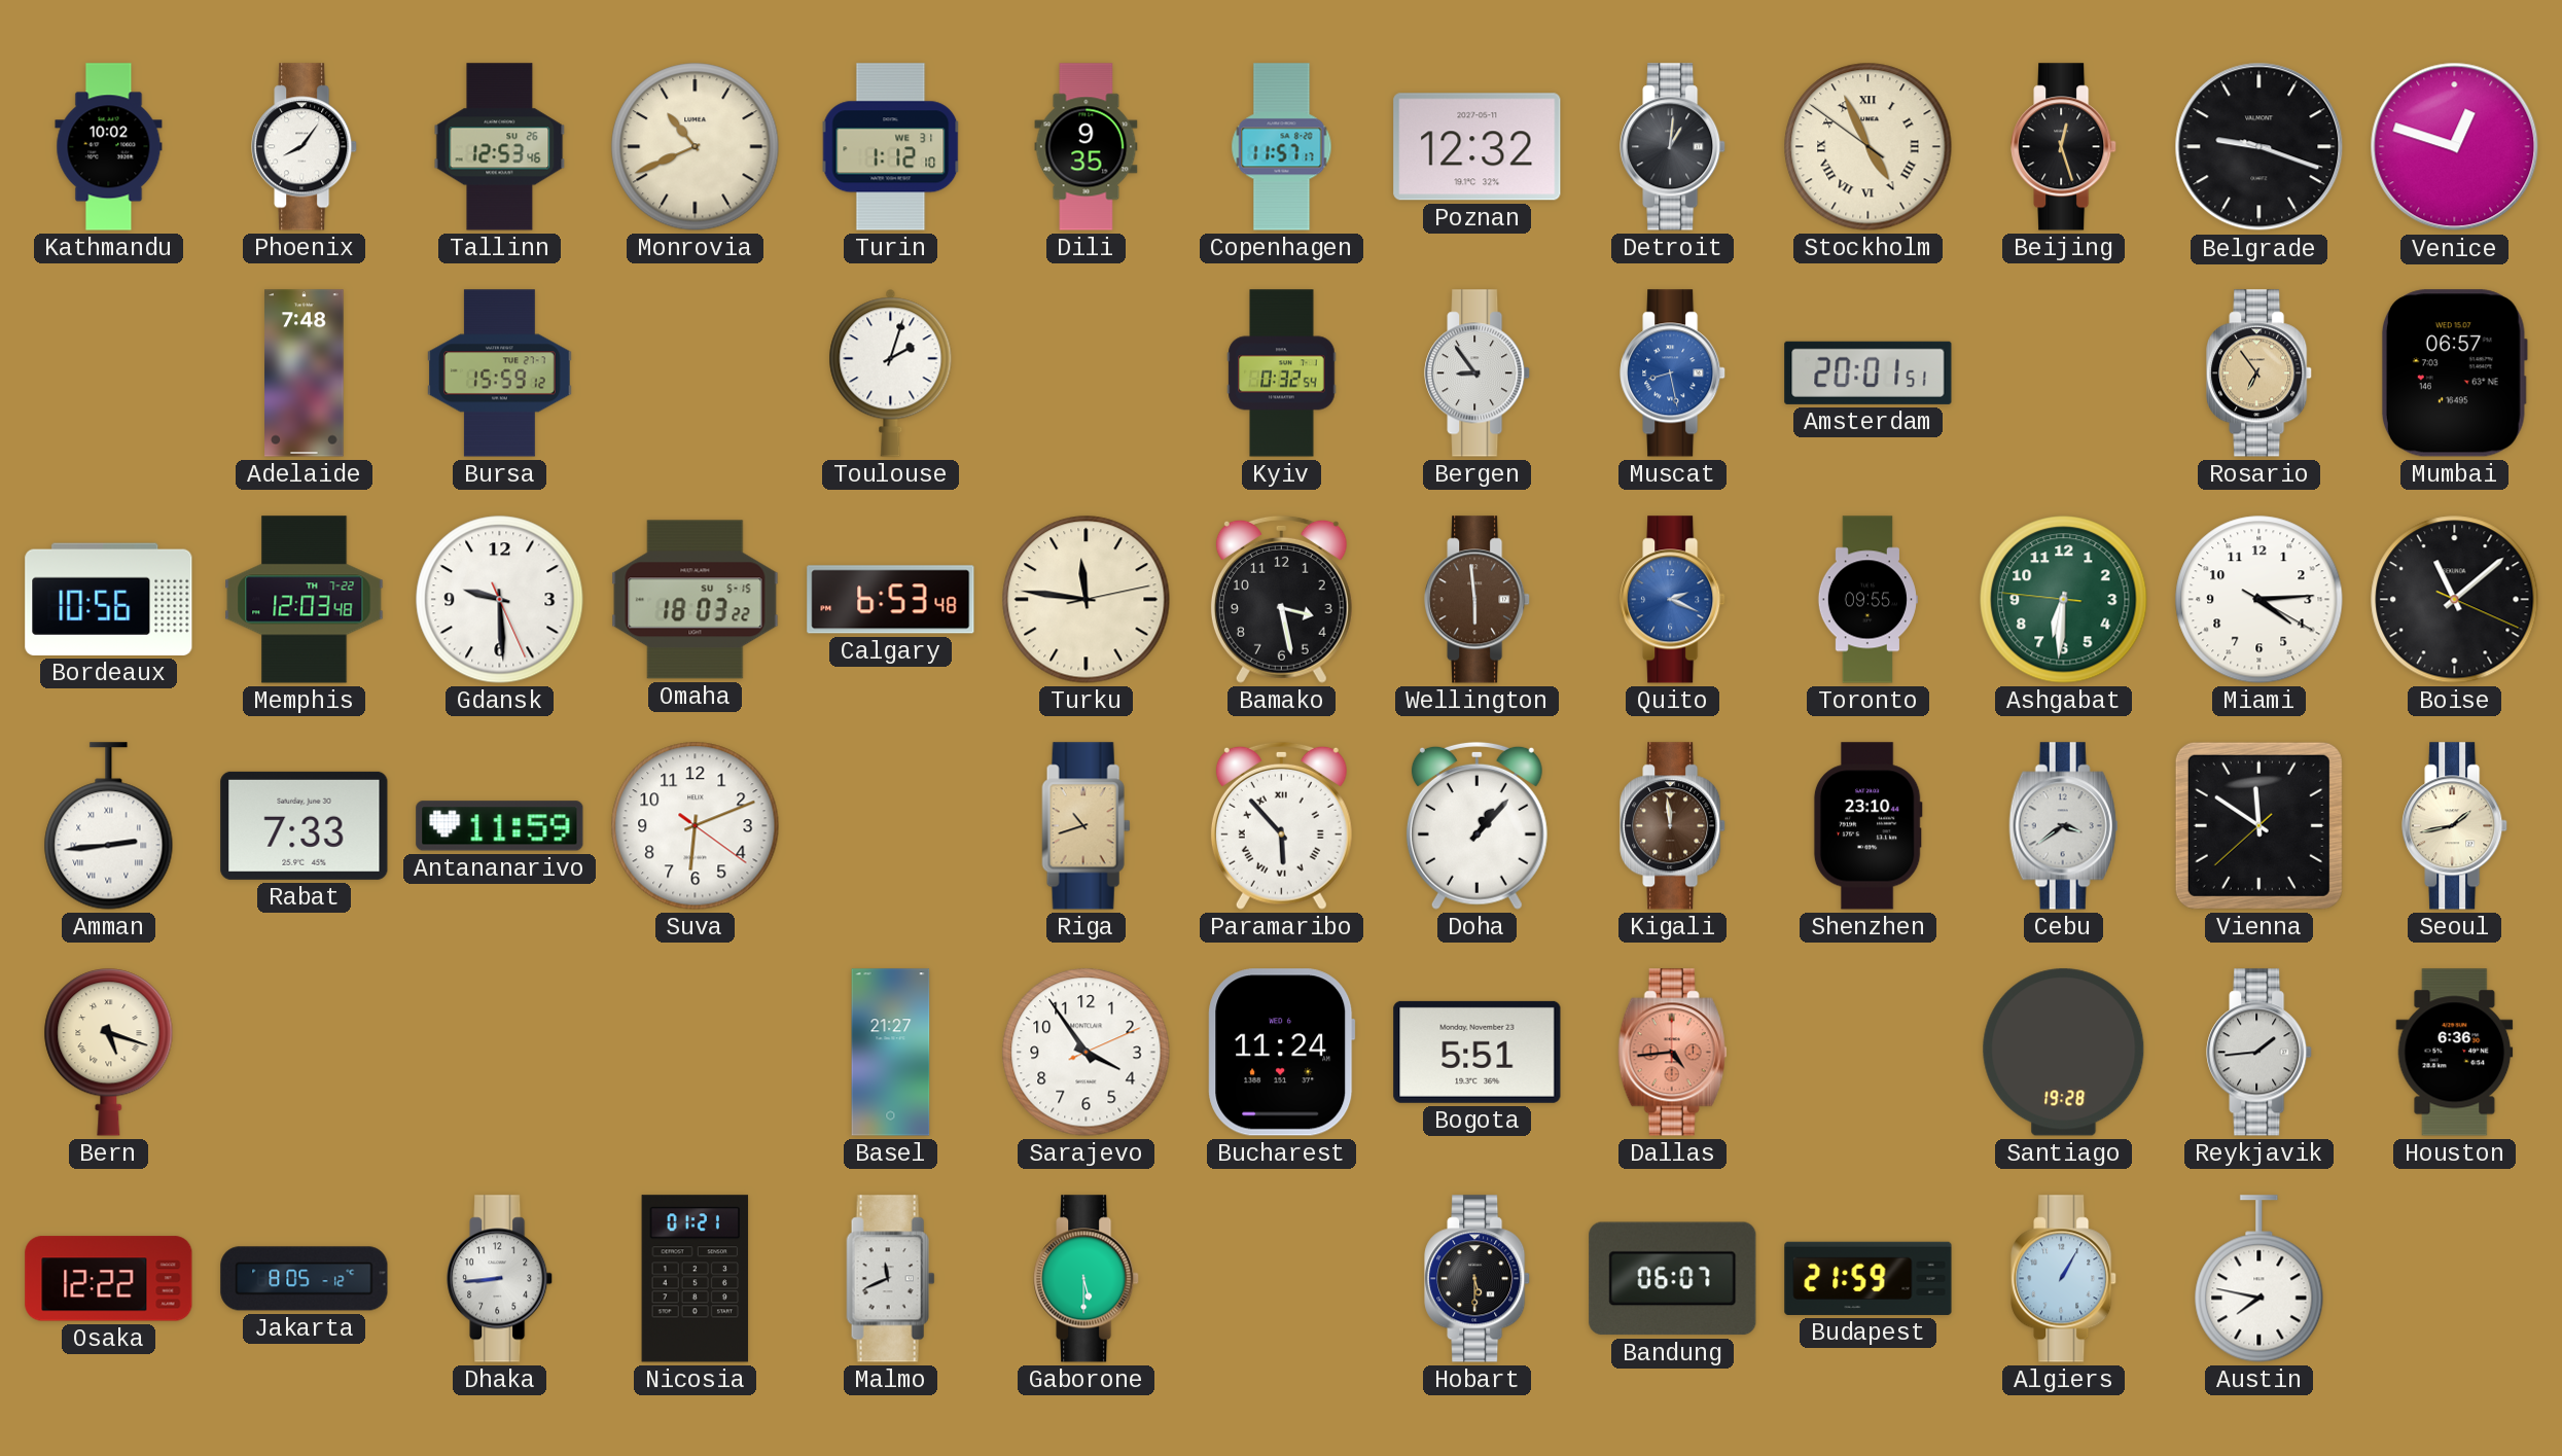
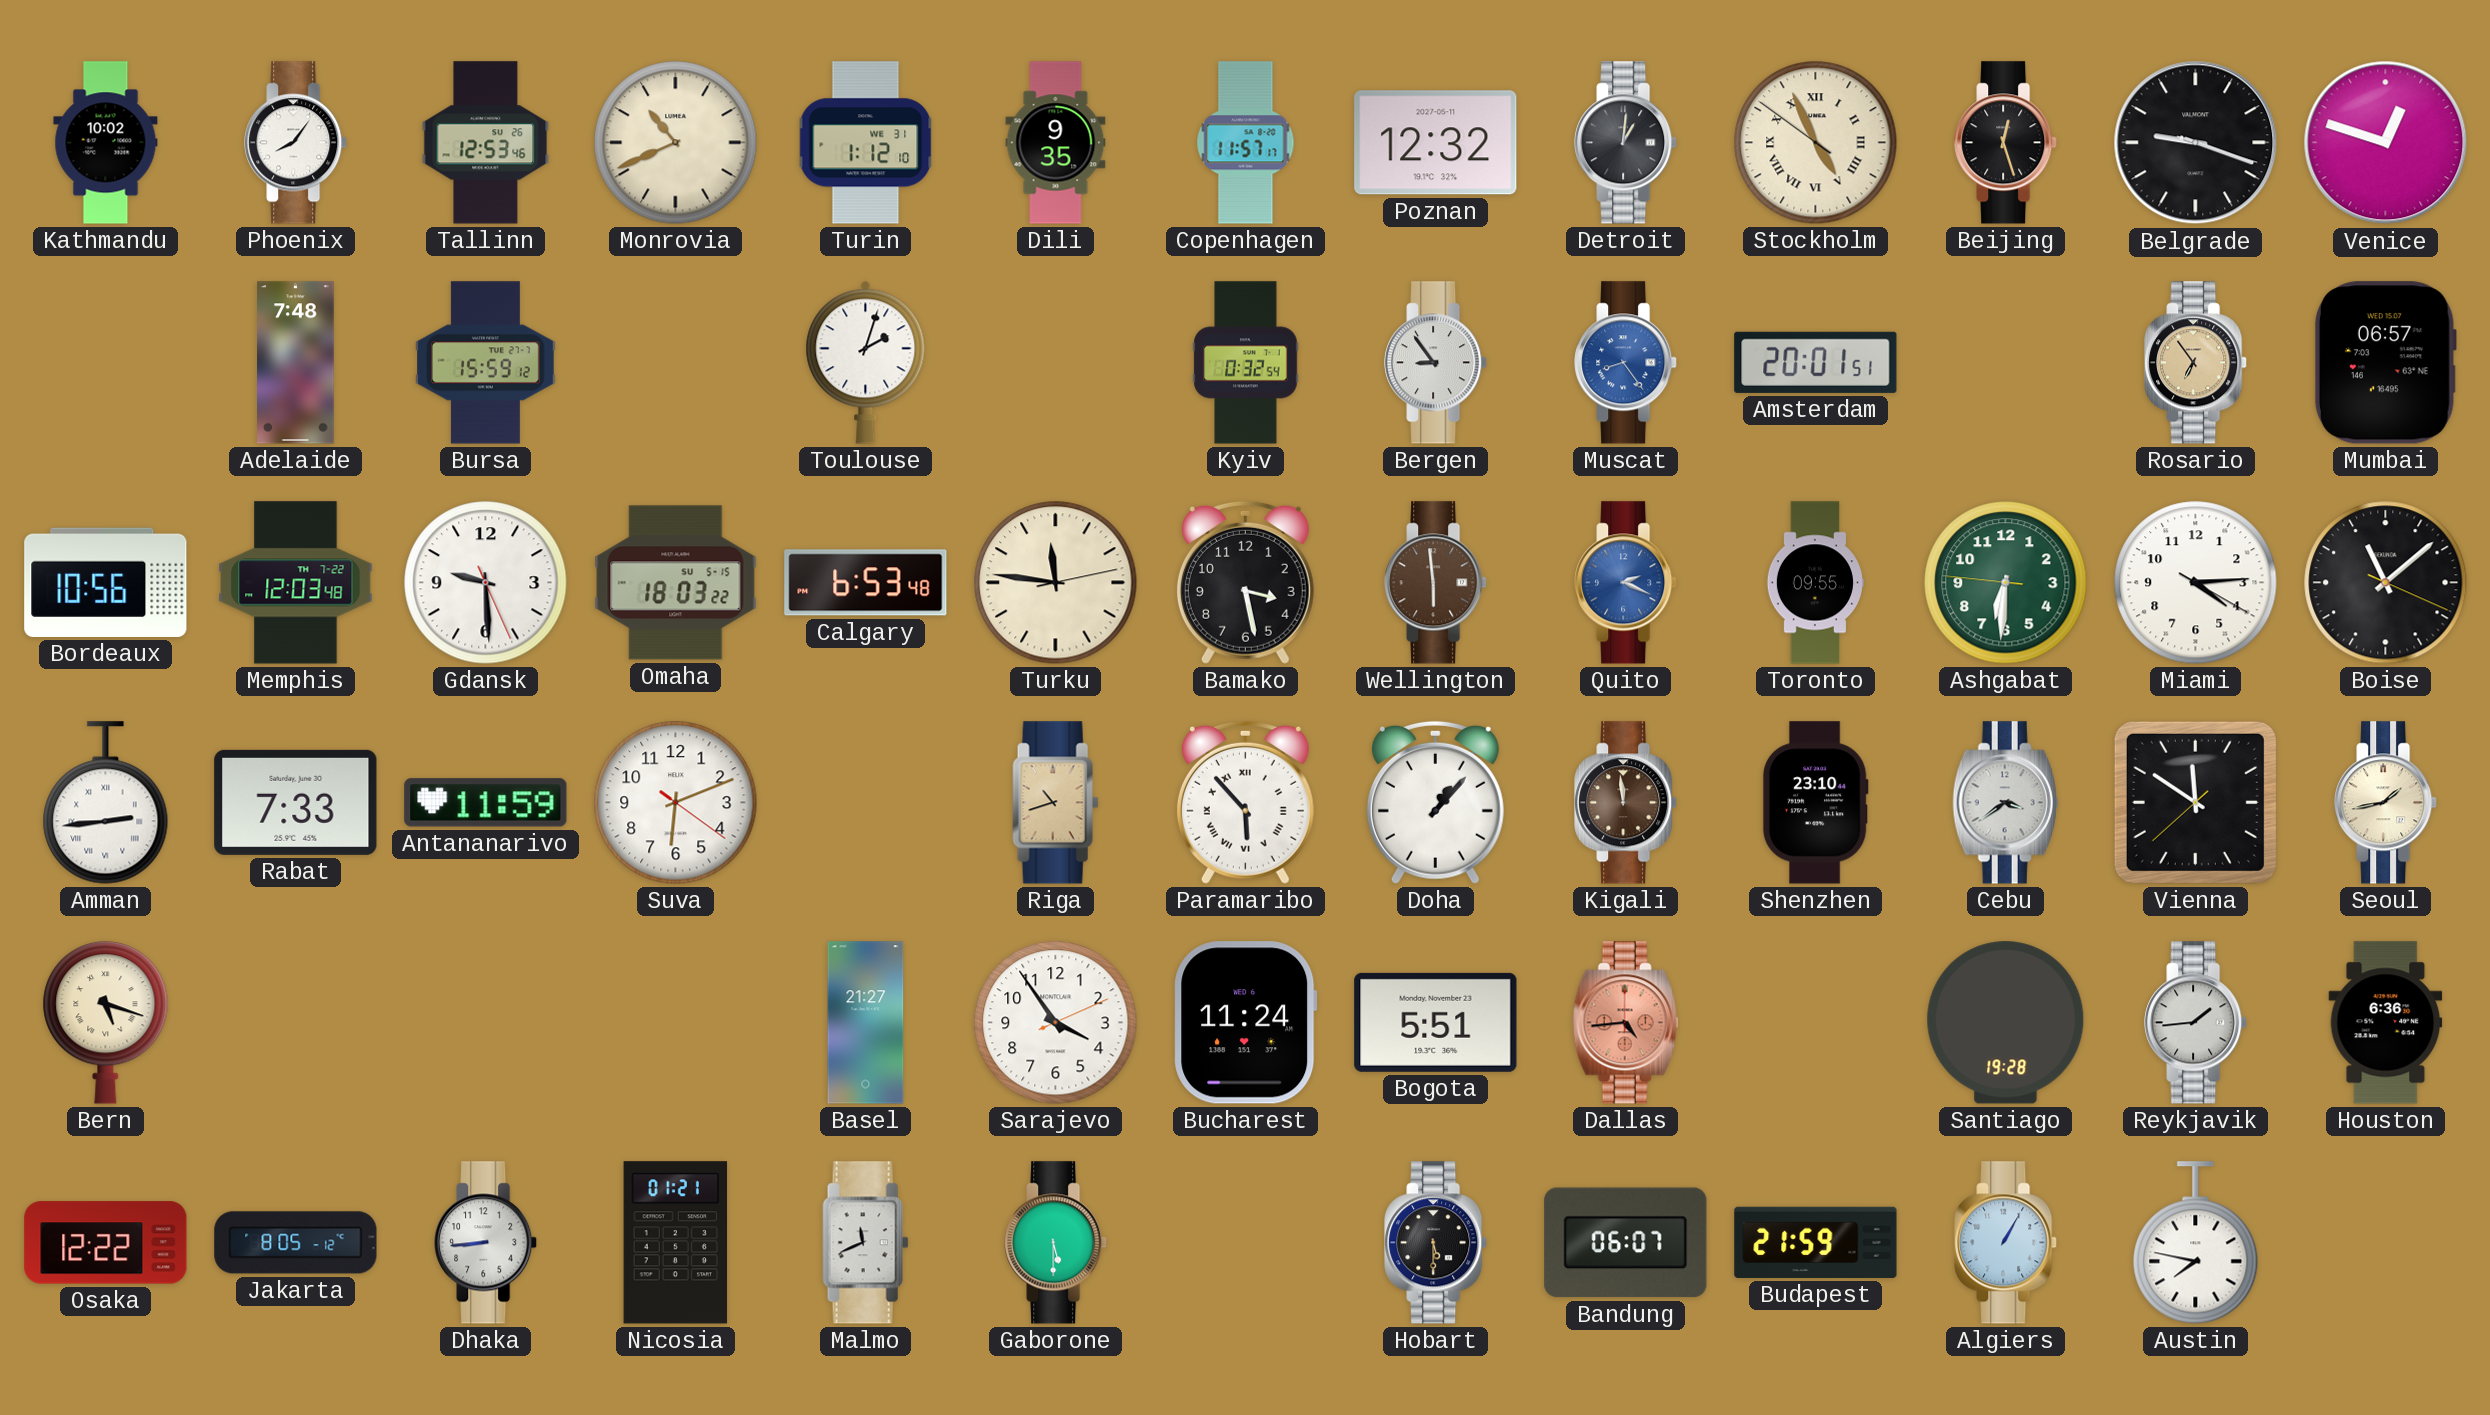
Muscat: 8:28 -> 8:24
